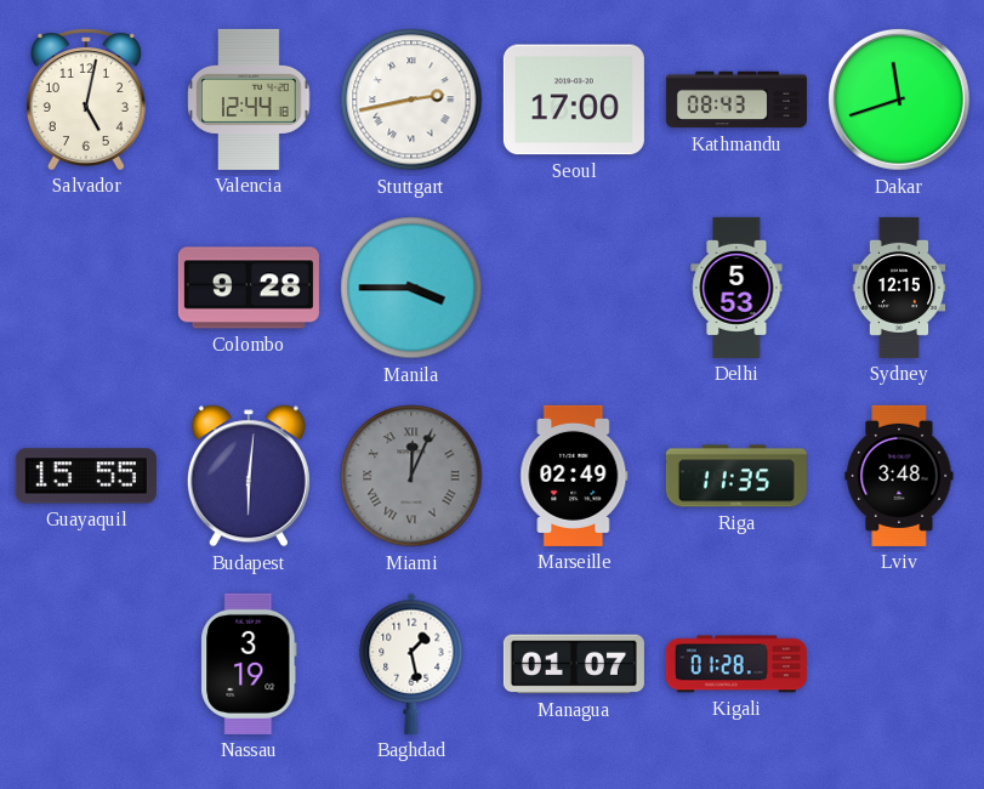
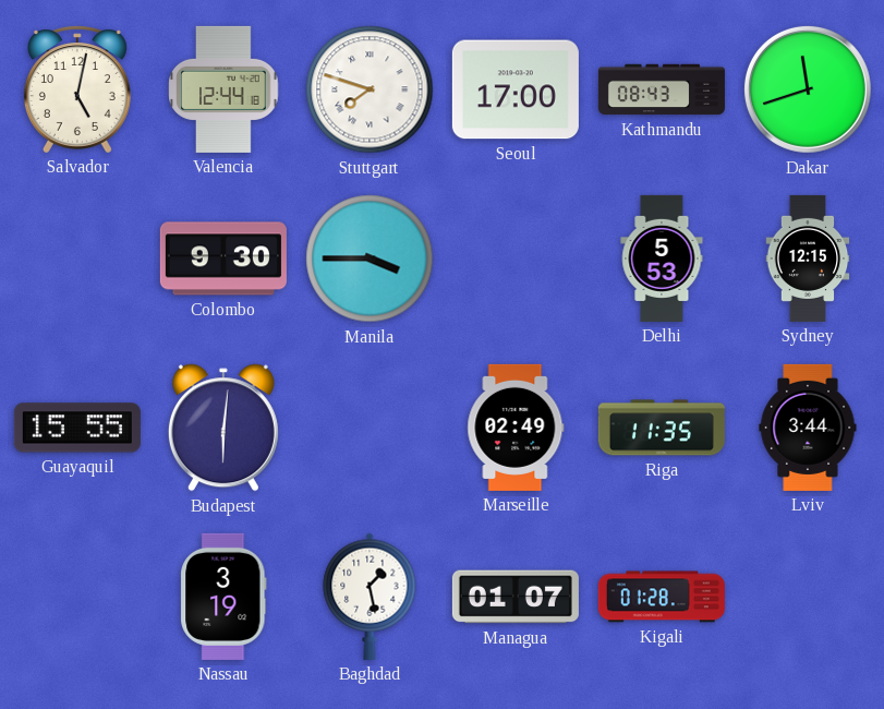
Stuttgart: 2:43 -> 7:48
Colombo: 9:28 -> 9:30
Miami: 12:04 -> none
Lviv: 3:48 -> 3:44
